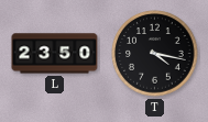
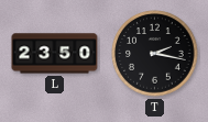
T: 4:17 -> 2:17
